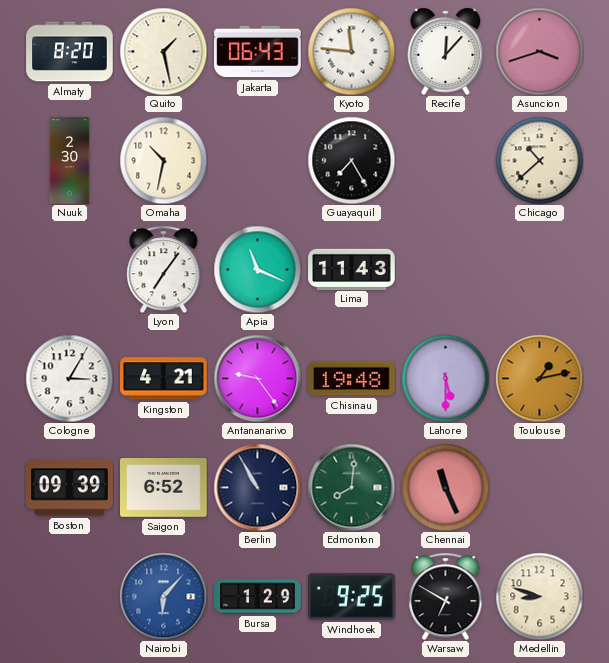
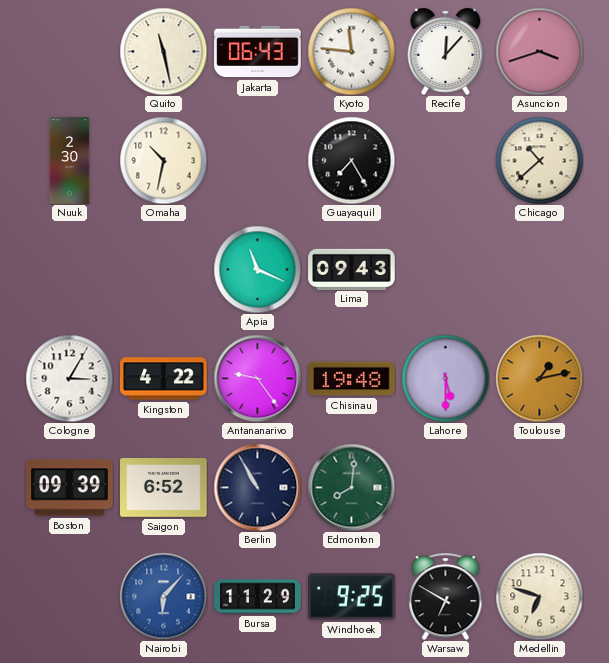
Almaty: 8:20 -> none
Quito: 1:28 -> 11:28
Lyon: 7:06 -> none
Lima: 11:43 -> 09:43
Kingston: 4:21 -> 4:22
Chennai: 11:26 -> none
Bursa: 1:29 -> 11:29
Medellin: 8:48 -> 6:48
